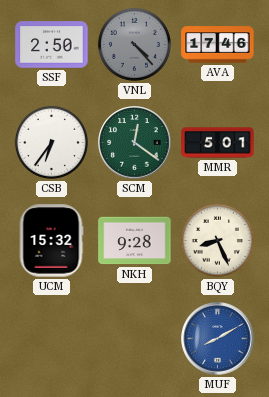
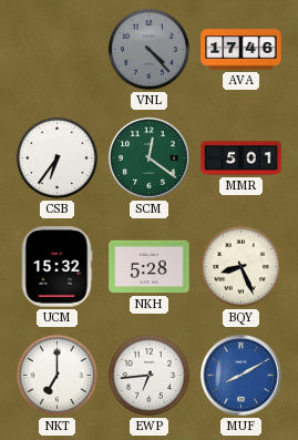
SSF: 2:50 -> none
NKH: 9:28 -> 5:28
NKT: none -> 7:00
EWP: none -> 6:44
